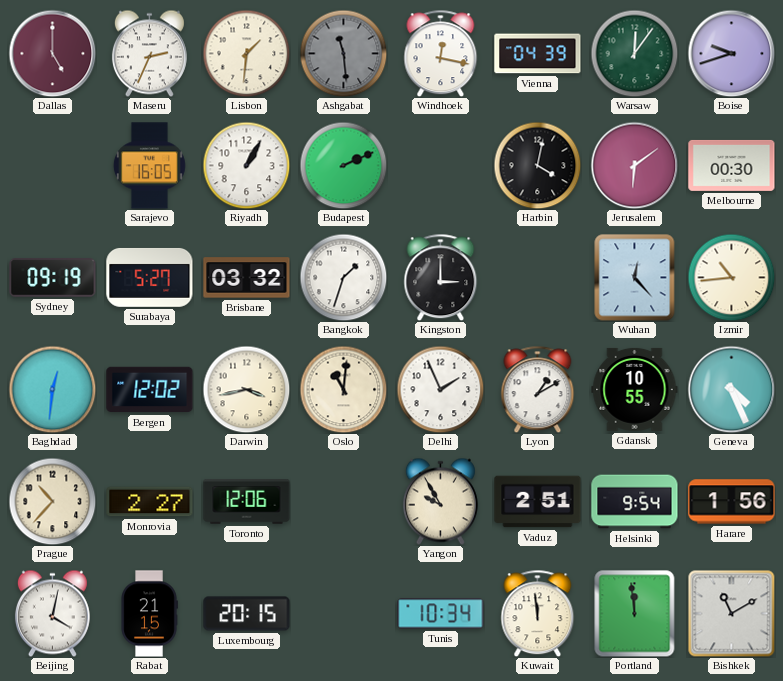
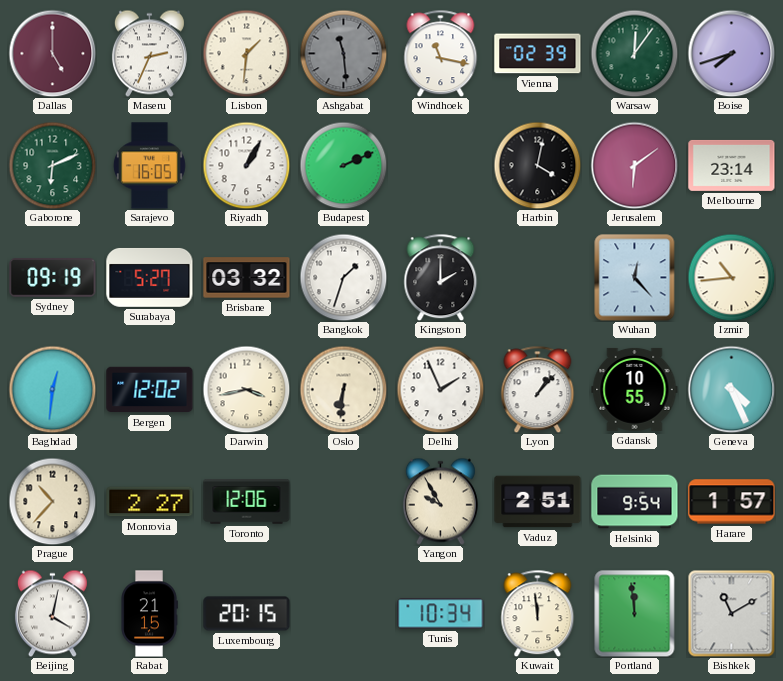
Windhoek: 12:17 -> 11:17
Vienna: 04:39 -> 02:39
Boise: 9:42 -> 7:42
Gaborone: none -> 6:11
Melbourne: 00:30 -> 23:14
Kingston: 3:00 -> 2:00
Oslo: 11:01 -> 6:31
Lyon: 1:10 -> 1:07
Harare: 1:56 -> 1:57
